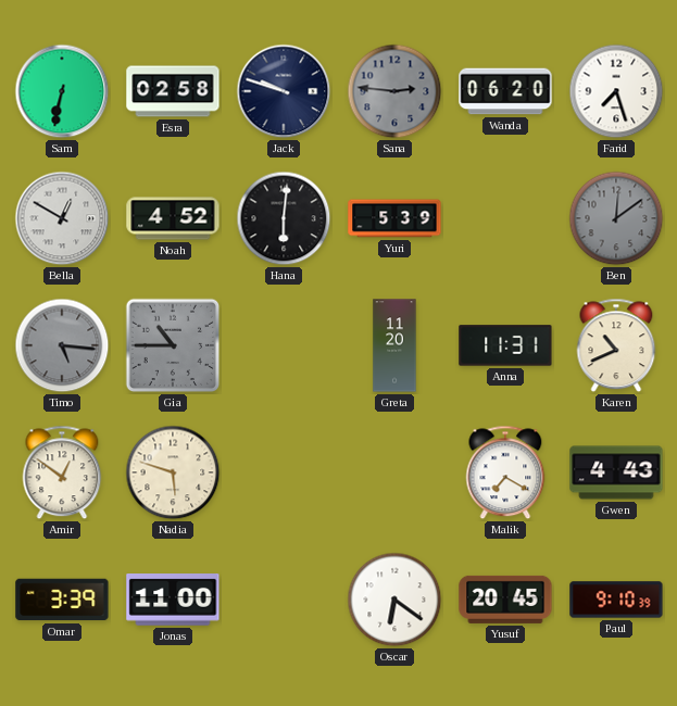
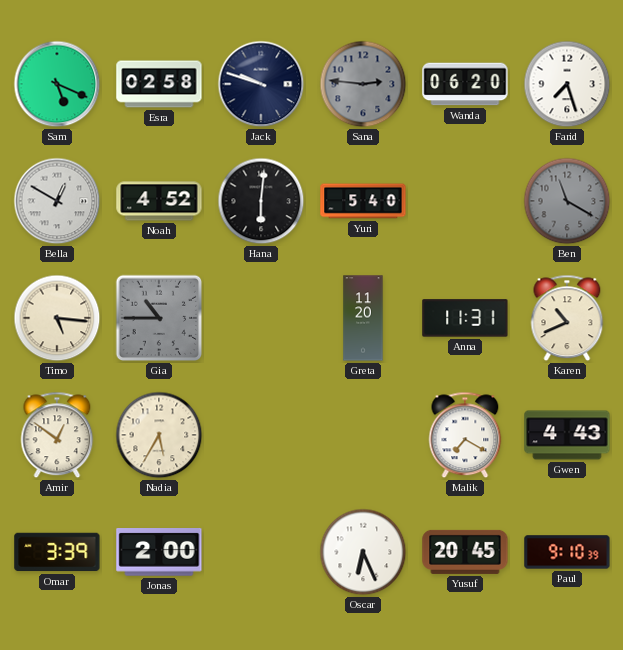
Sam: 6:32 -> 5:19
Yuri: 5:39 -> 5:40
Ben: 12:09 -> 11:20
Timo dial: grey -> cream
Nadia: 5:48 -> 5:35
Jonas: 11:00 -> 2:00
Oscar: 6:21 -> 6:26
